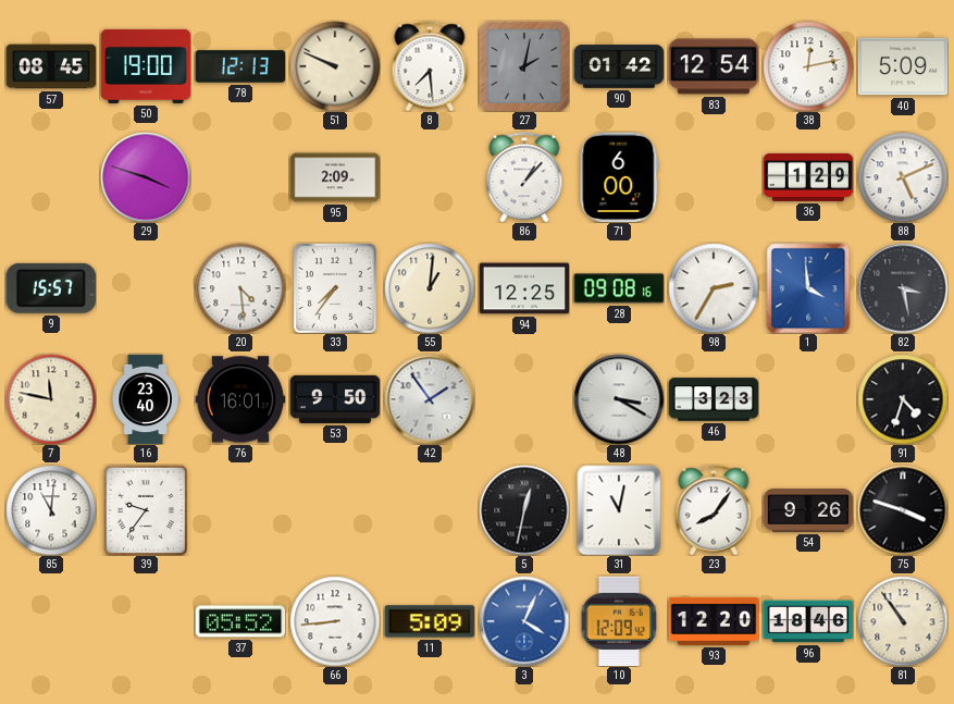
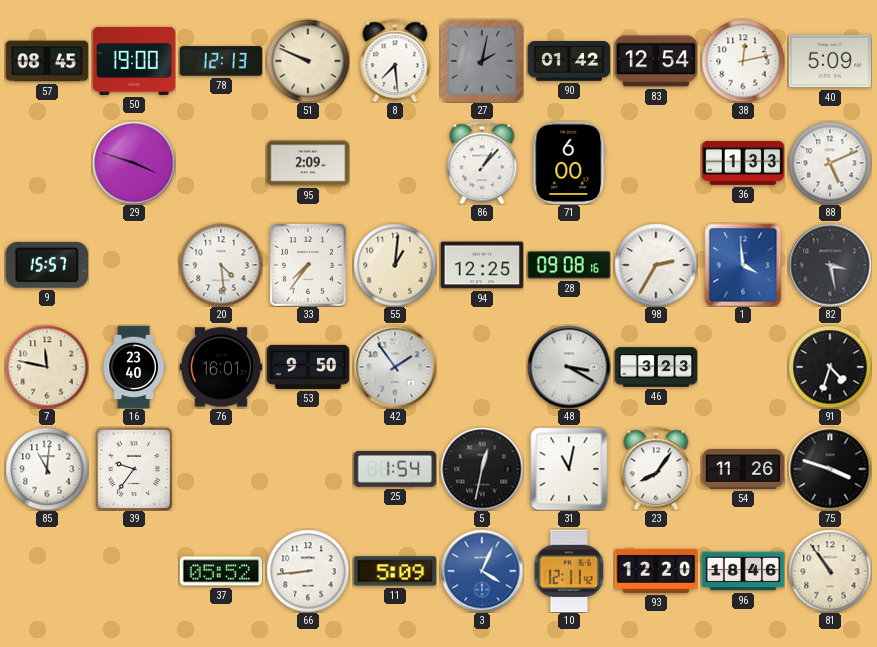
36: 1:29 -> 1:33
25: none -> 1:54
54: 9:26 -> 11:26
10: 12:09 -> 12:11
